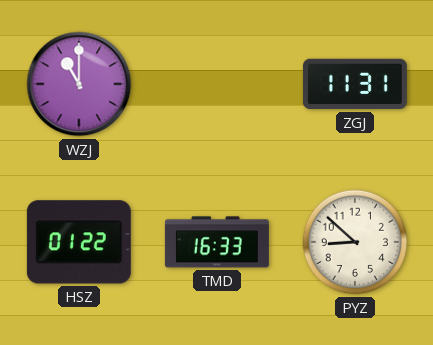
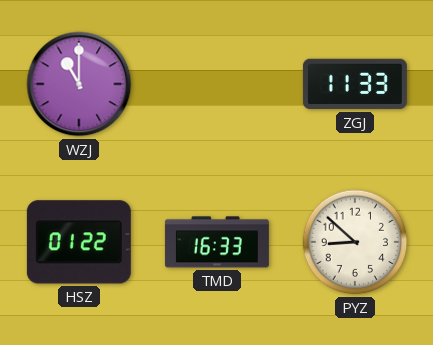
ZGJ: 11:31 -> 11:33
